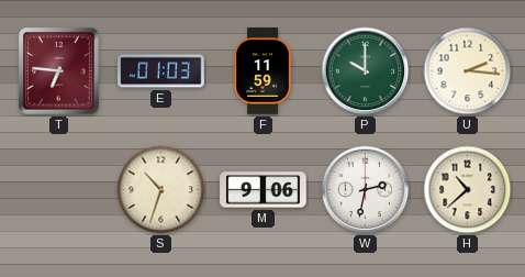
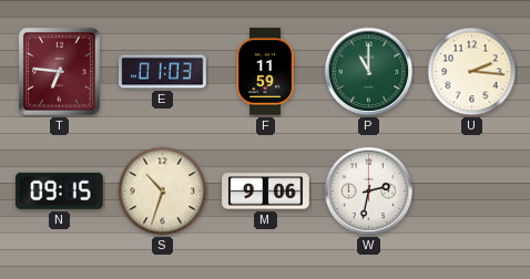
P: 10:00 -> 11:00
N: none -> 09:15
H: 10:38 -> none
